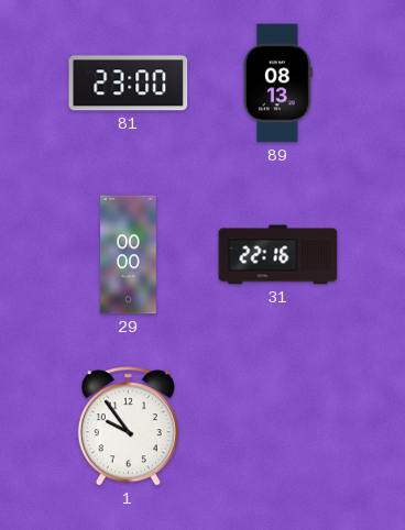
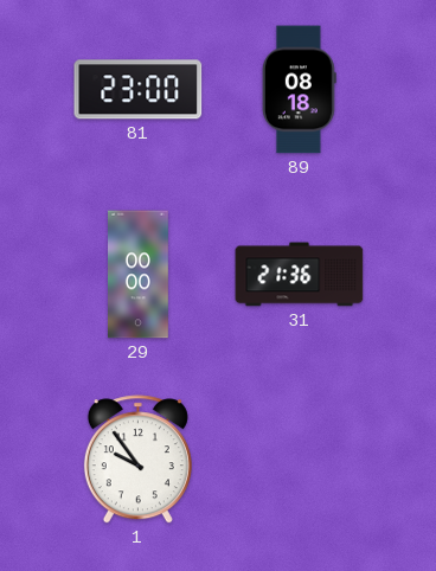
89: 08:13 -> 08:18
31: 22:16 -> 21:36
